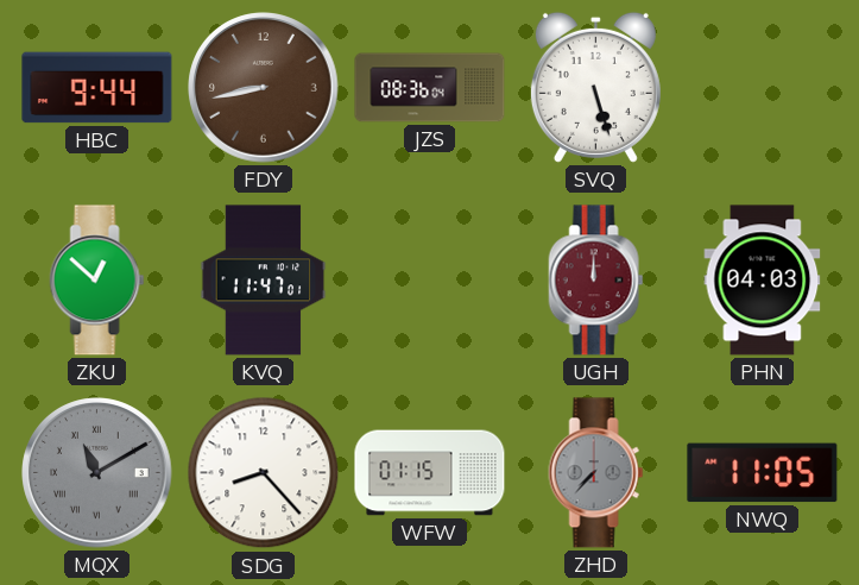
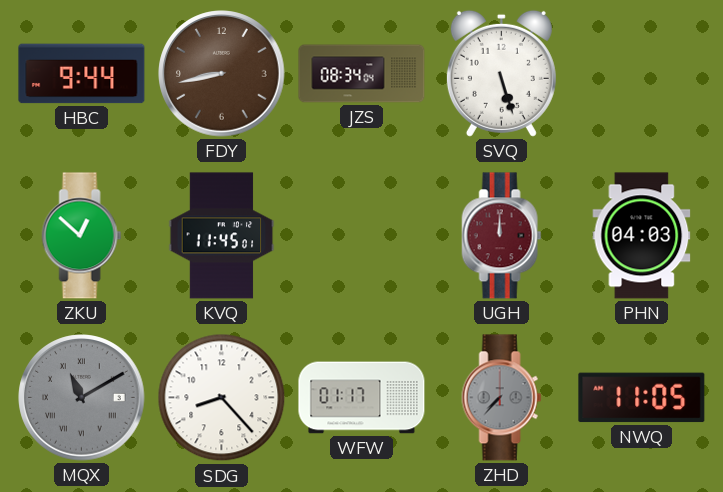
JZS: 08:36 -> 08:34
KVQ: 11:47 -> 11:45
WFW: 01:15 -> 01:17
